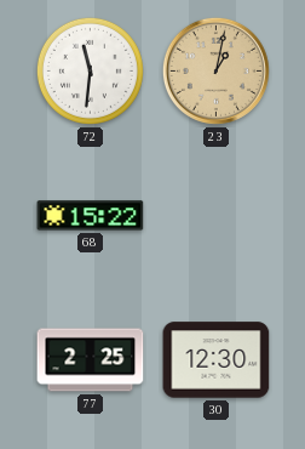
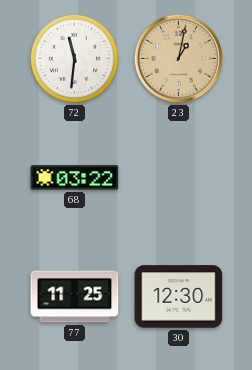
68: 15:22 -> 03:22
77: 2:25 -> 11:25
